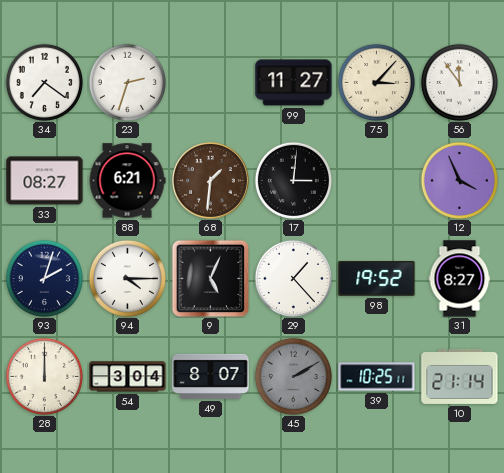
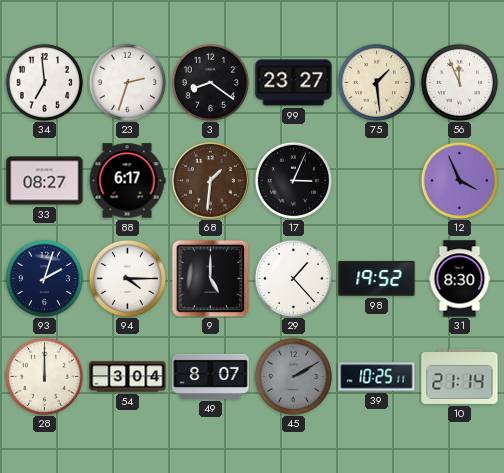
34: 7:21 -> 6:59
3: none -> 8:21
99: 11:27 -> 23:27
75: 3:07 -> 1:29
56: 11:54 -> 11:56
88: 6:21 -> 6:17
17: 3:01 -> 3:04
9: 5:04 -> 5:00
31: 8:27 -> 8:30
